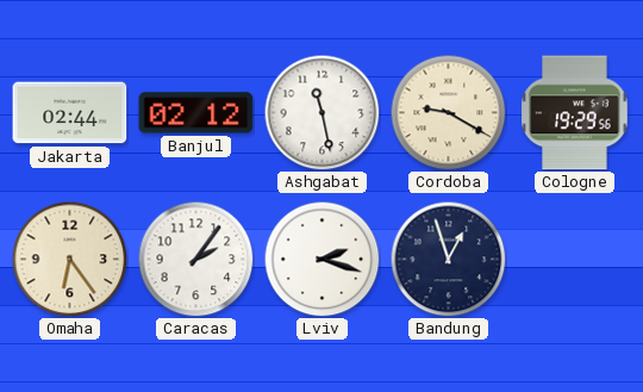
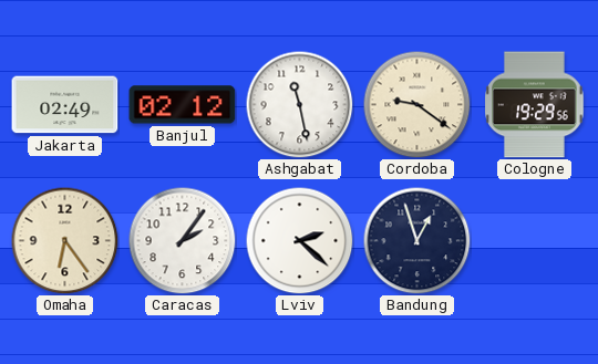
Jakarta: 02:44 -> 02:49
Cordoba: 9:20 -> 9:21
Lviv: 2:18 -> 2:22
